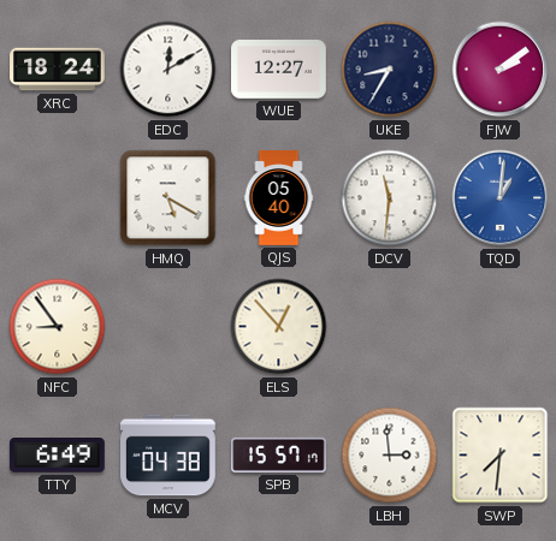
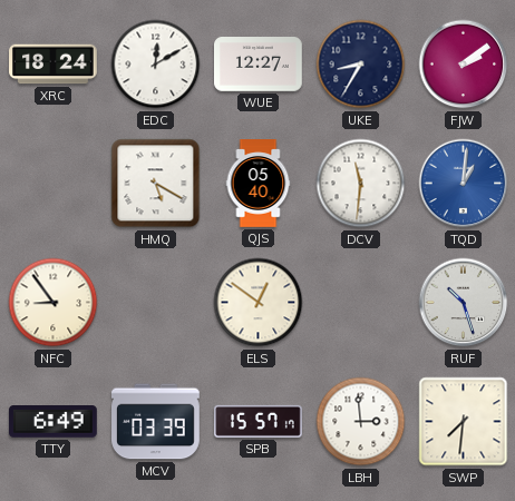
ELS: 12:53 -> 12:51
RUF: none -> 10:27
MCV: 04:38 -> 03:39
